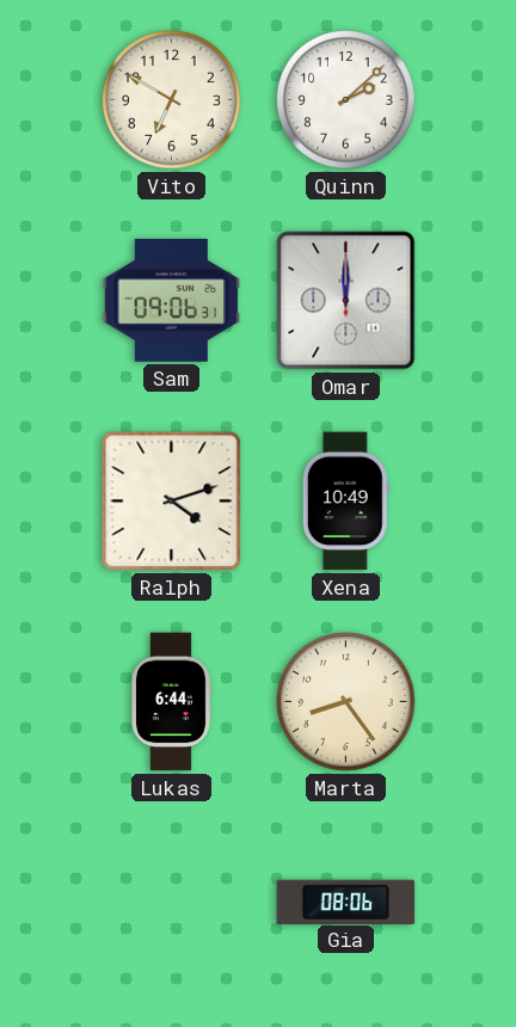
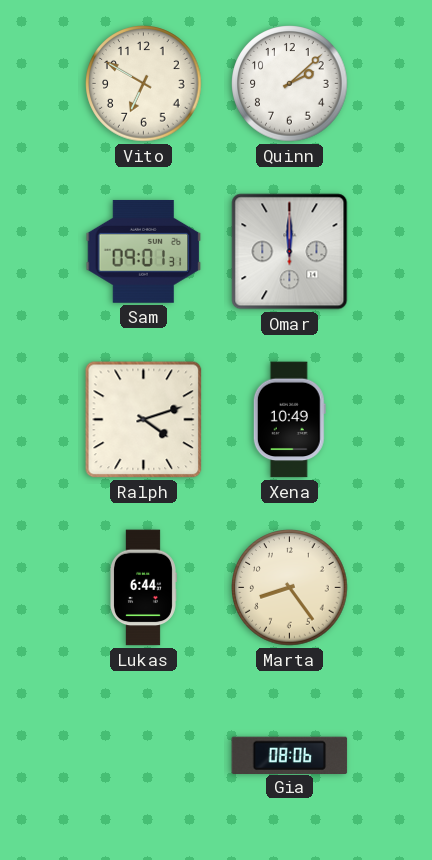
Sam: 09:06 -> 09:01
